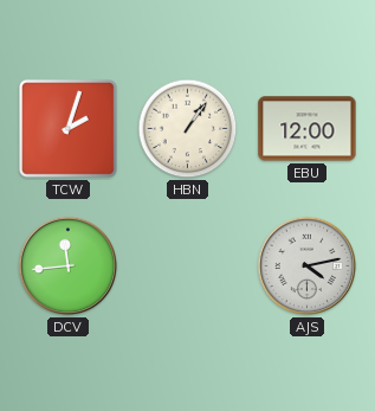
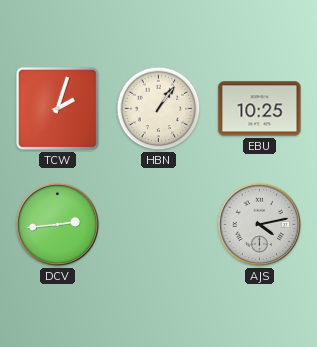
EBU: 12:00 -> 10:25
DCV: 11:44 -> 2:44
